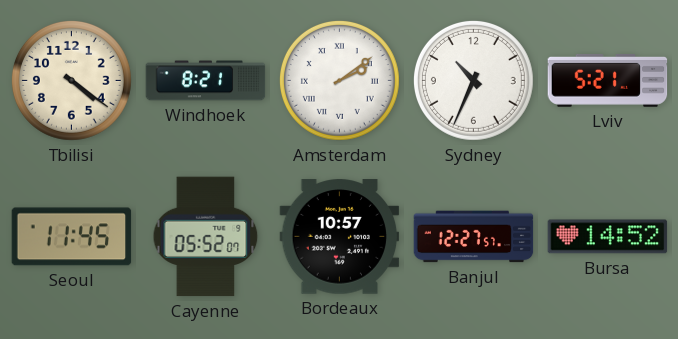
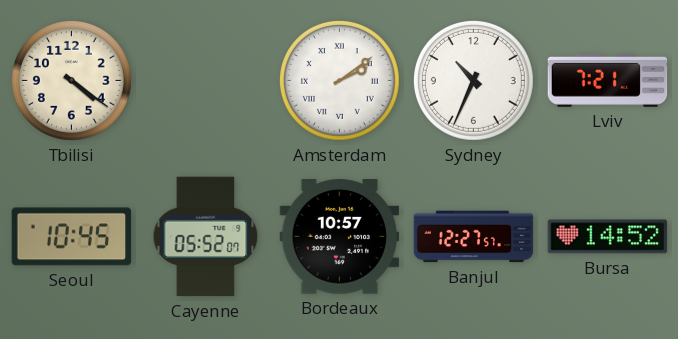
Windhoek: 8:21 -> none
Lviv: 5:21 -> 7:21
Seoul: 11:45 -> 10:45
